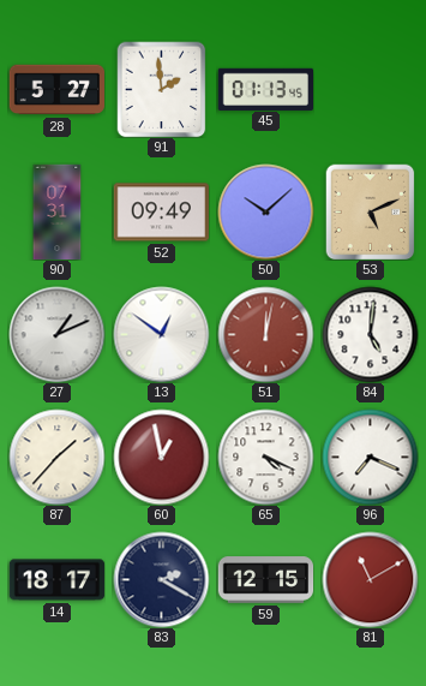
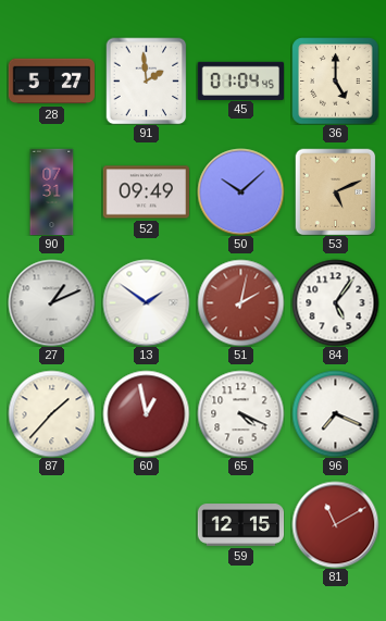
45: 01:13 -> 01:04
36: none -> 5:00
13: 12:51 -> 1:51
51: 12:02 -> 2:02
84: 5:01 -> 5:06
14: 18:17 -> none
83: 2:20 -> none
